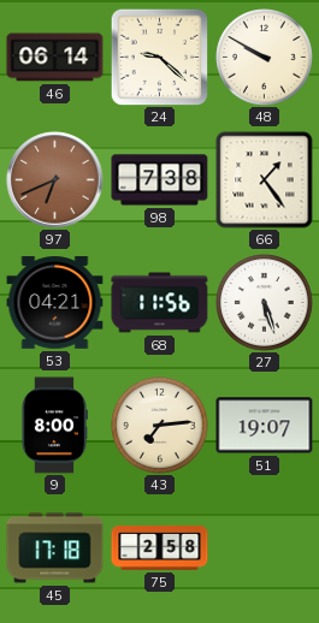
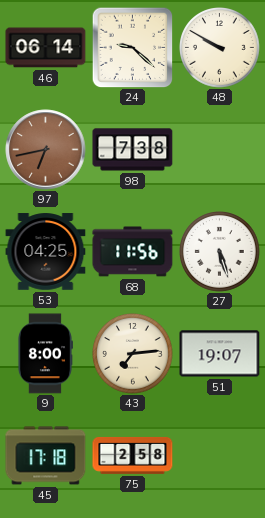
97: 6:41 -> 6:43
66: 1:24 -> none
53: 04:21 -> 04:25
